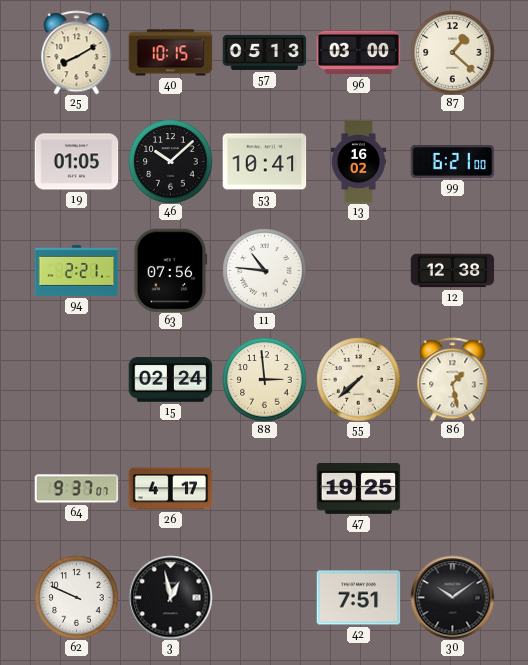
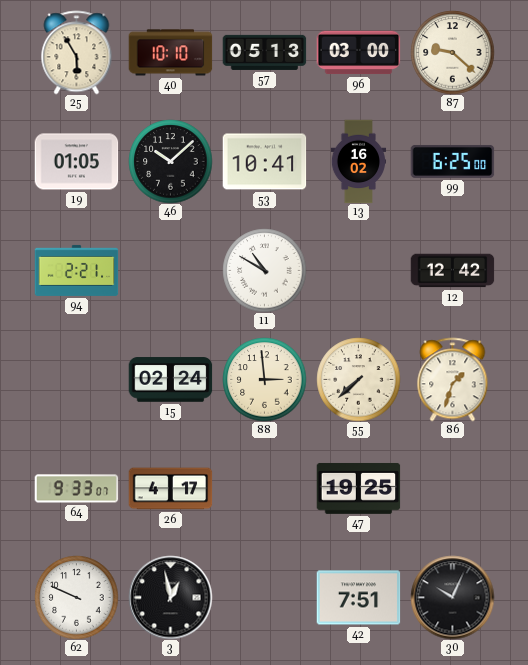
25: 8:10 -> 5:55
40: 10:15 -> 10:10
87: 1:22 -> 9:22
99: 6:21 -> 6:25
63: 07:56 -> none
11: 10:46 -> 10:50
12: 12:38 -> 12:42
86: 1:28 -> 1:33
64: 9:37 -> 9:33
30: 10:09 -> 10:04
